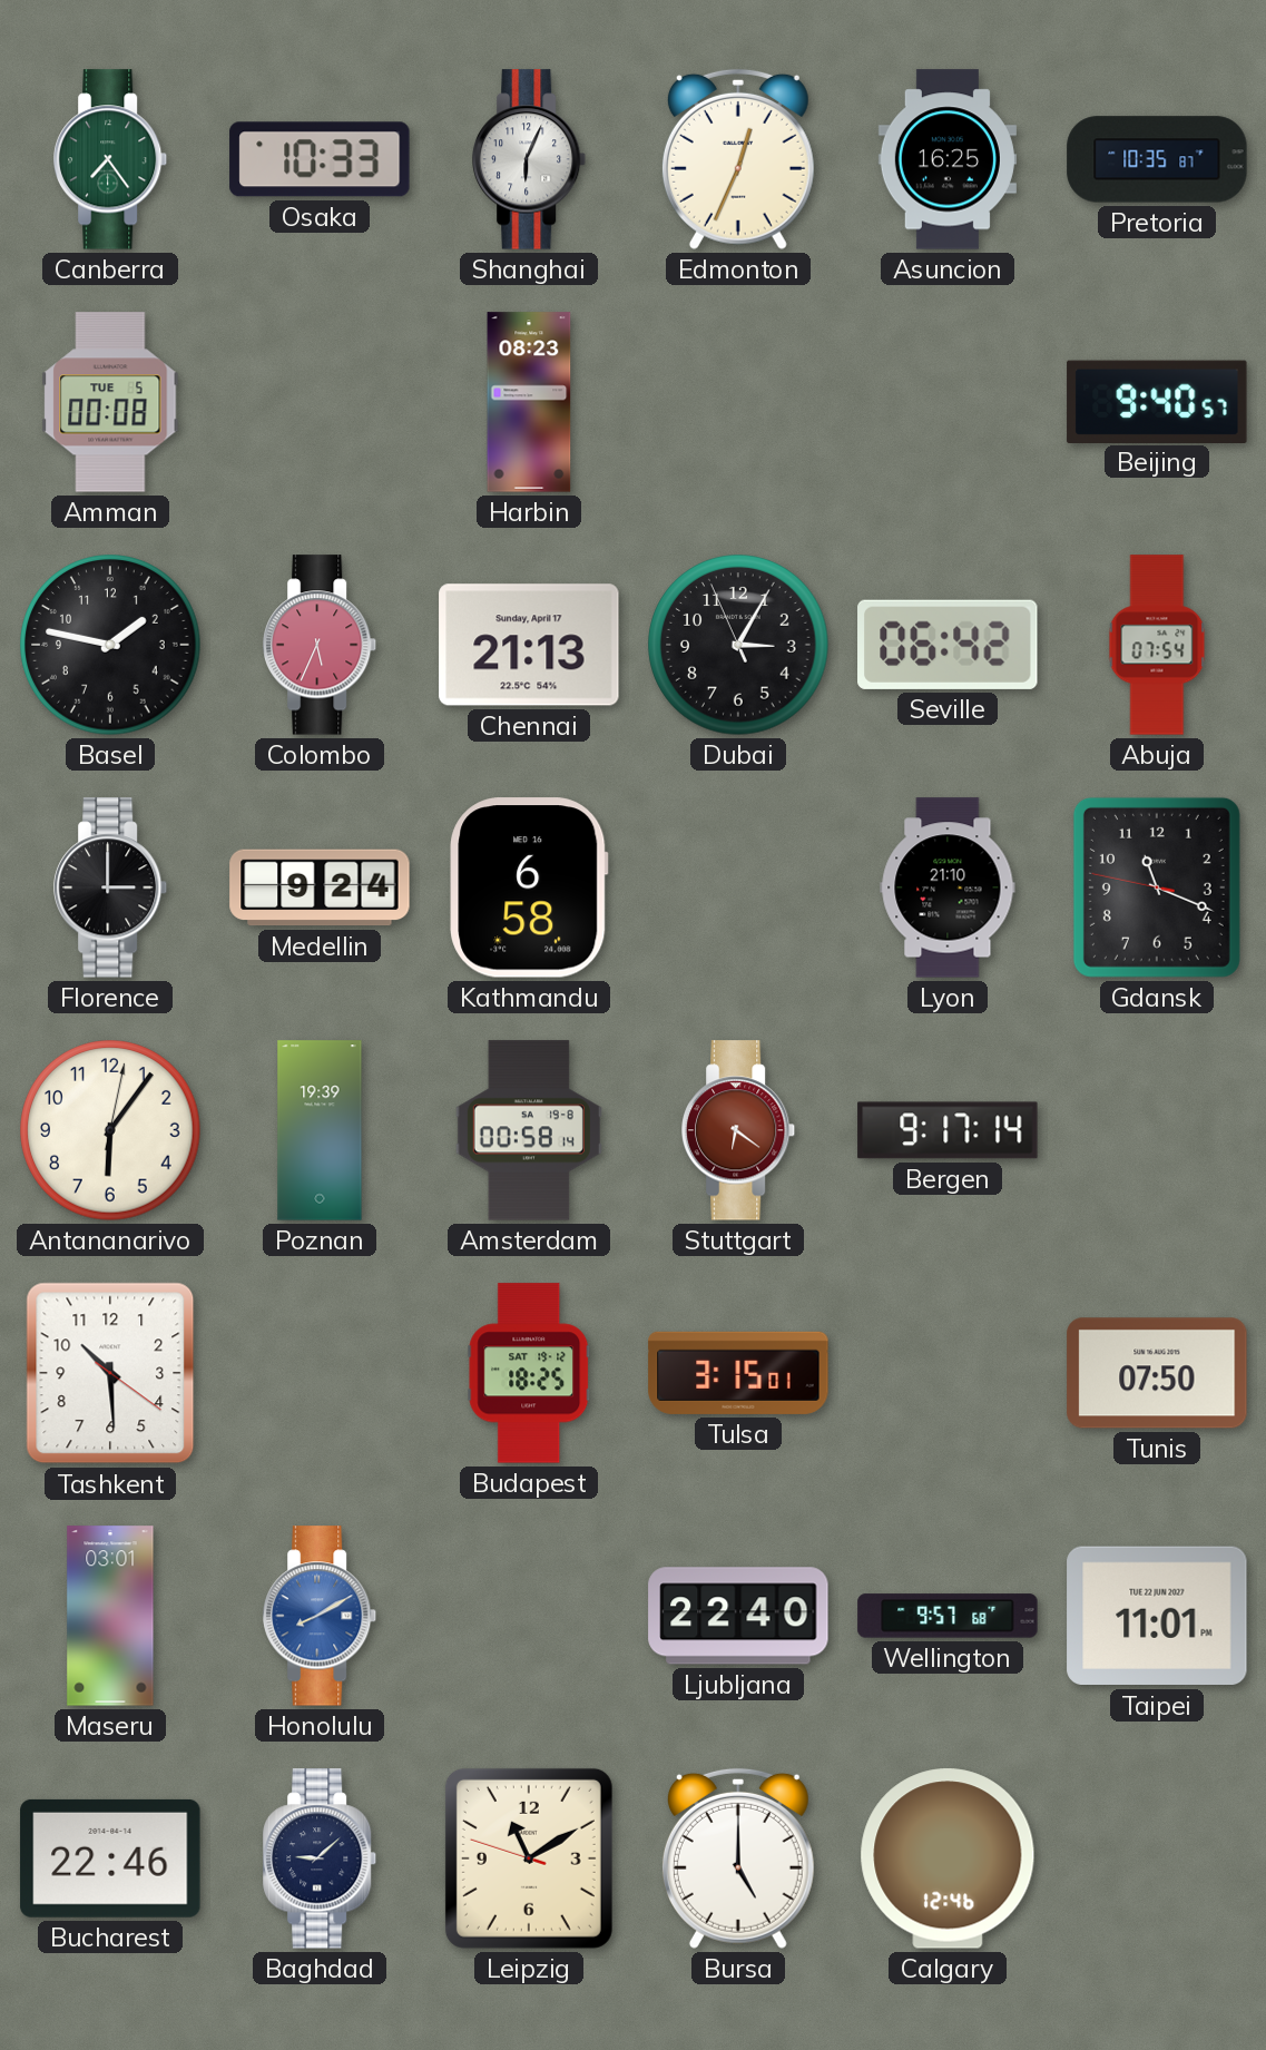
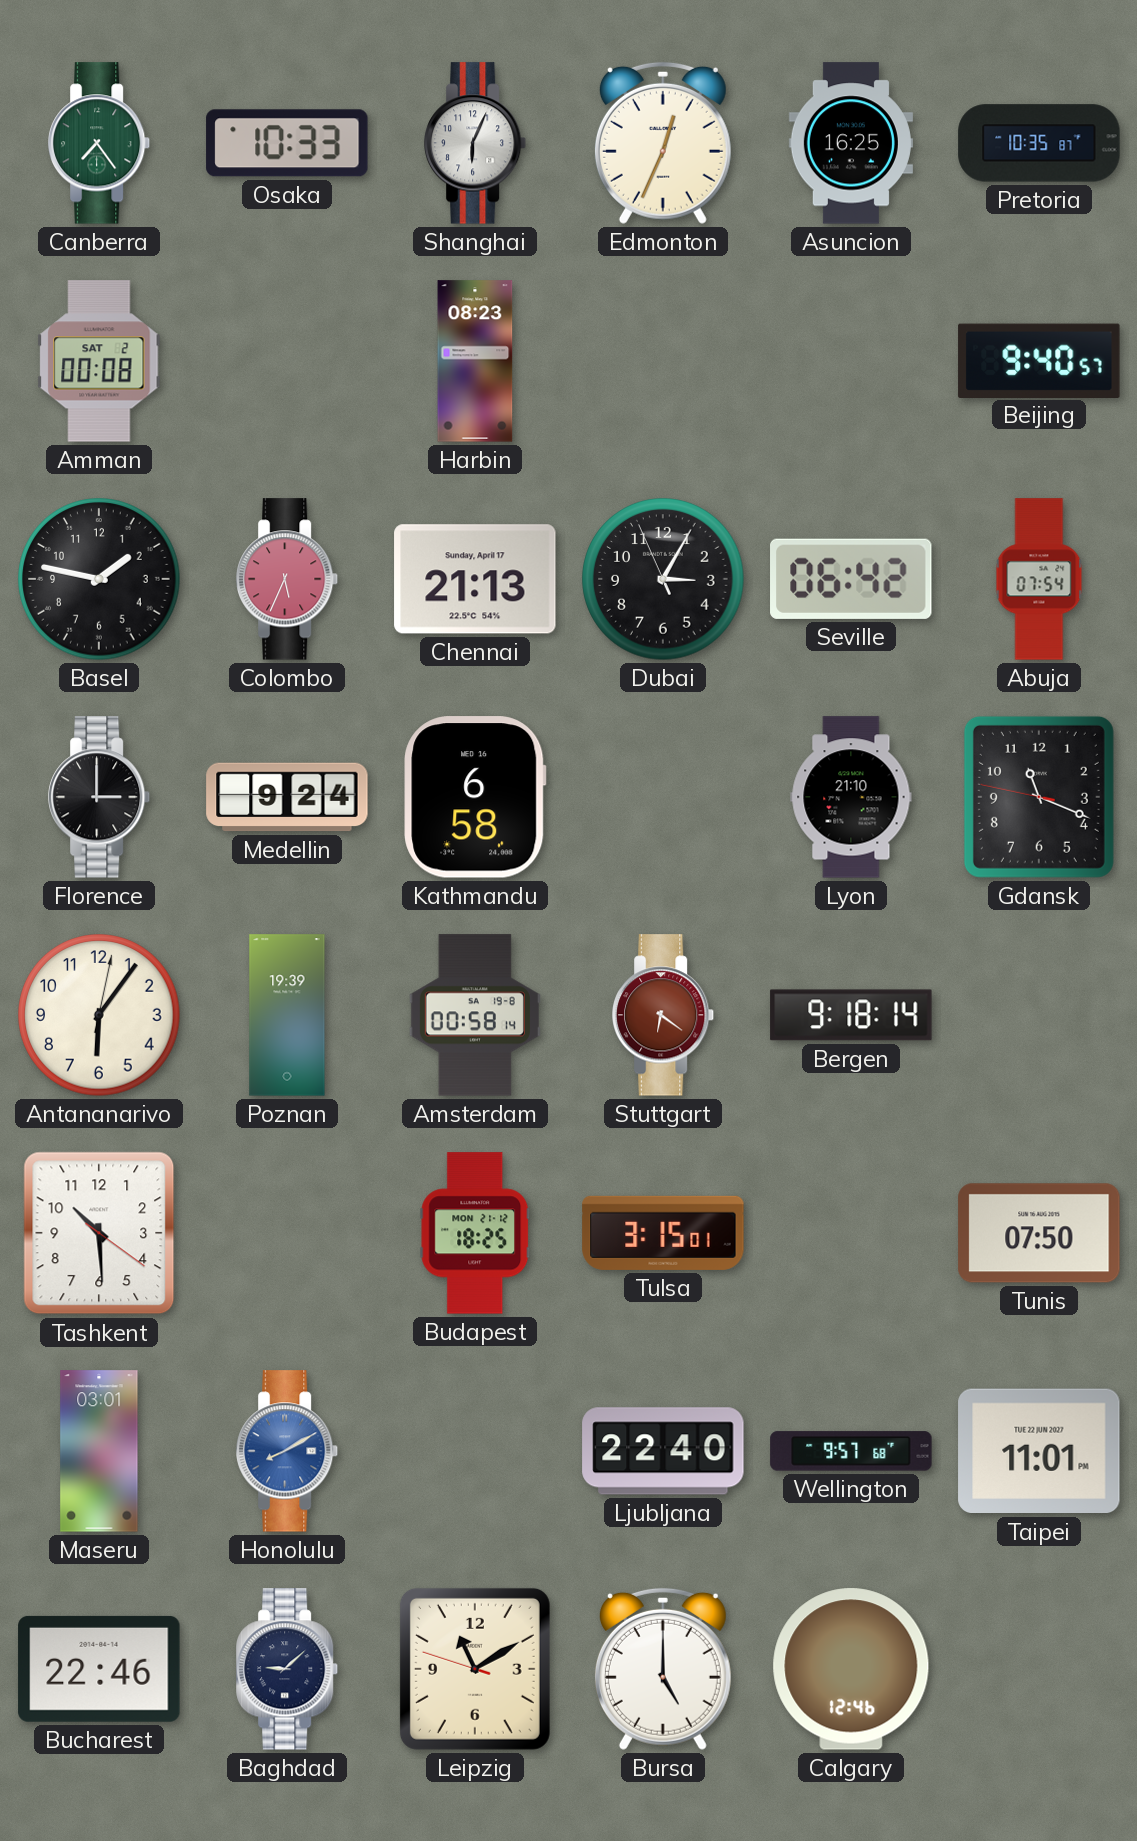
Amman date: TUE 5 -> SAT 2
Bergen: 9:17 -> 9:18
Budapest date: SAT 19-12 -> MON 21-12
